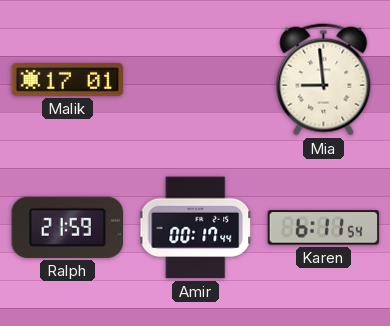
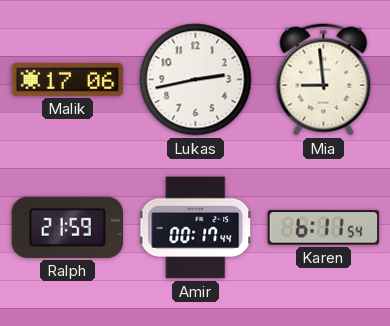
Malik: 17:01 -> 17:06
Lukas: none -> 2:43
